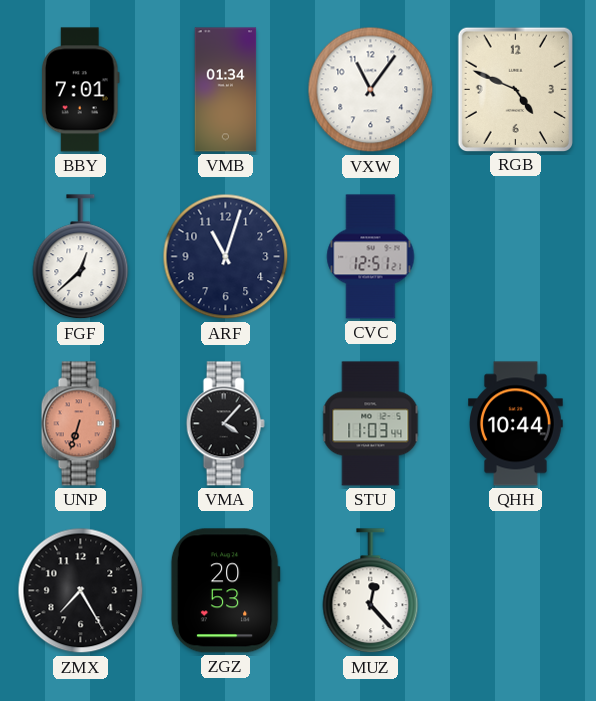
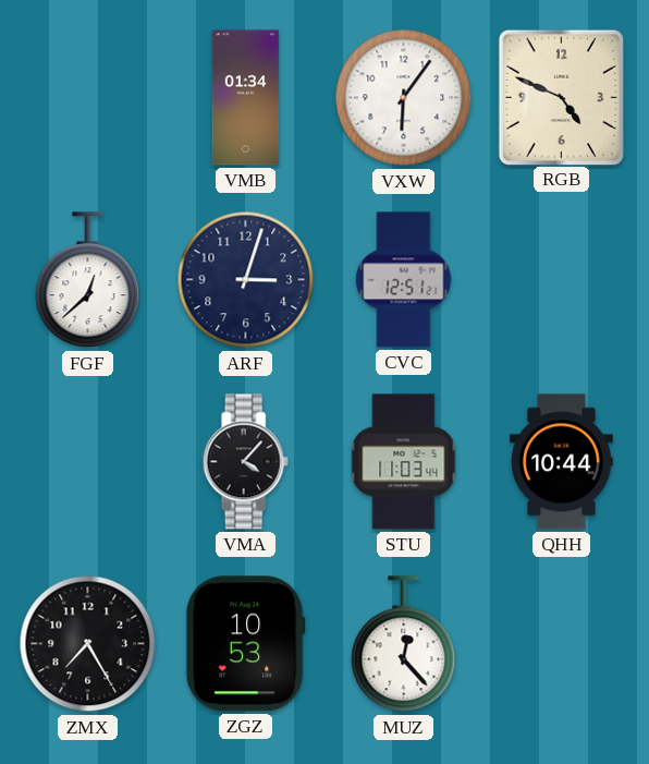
BBY: 7:01 -> none
VXW: 11:06 -> 6:06
ARF: 11:03 -> 3:03
UNP: 6:33 -> none
ZGZ: 20:53 -> 10:53
